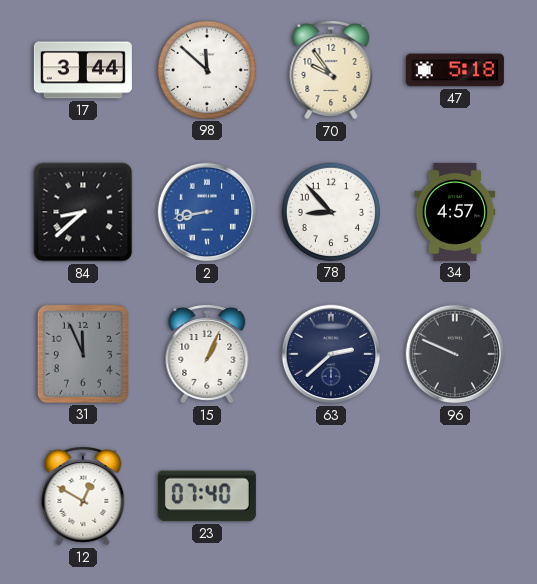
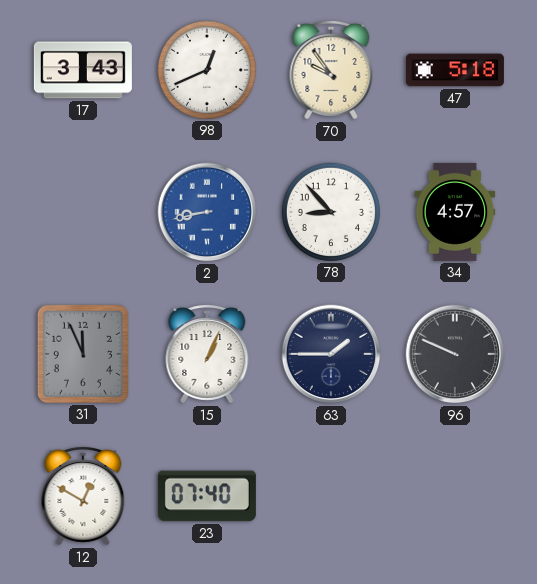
17: 3:44 -> 3:43
98: 11:52 -> 12:41
84: 8:38 -> none
63: 2:38 -> 1:45
